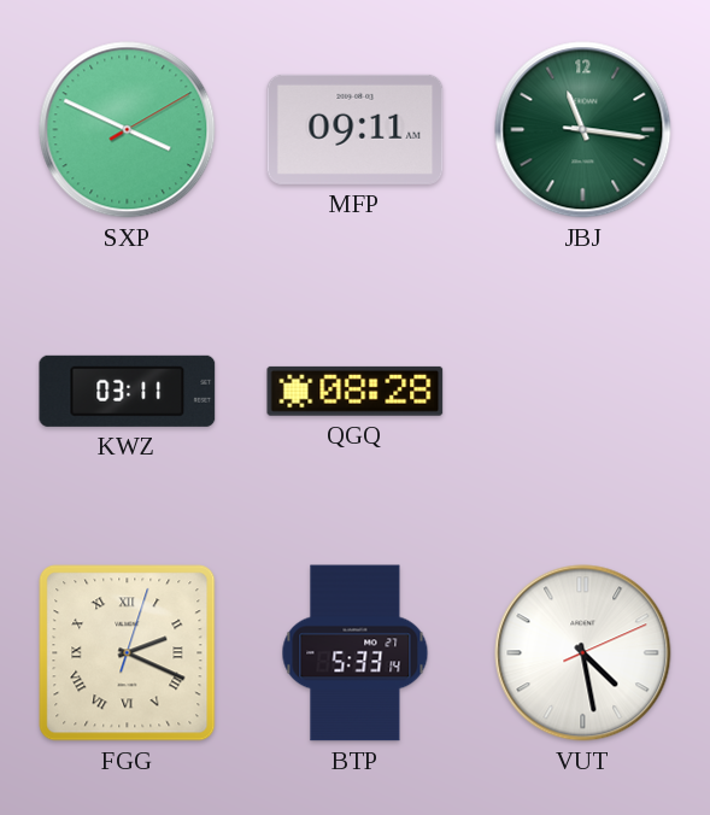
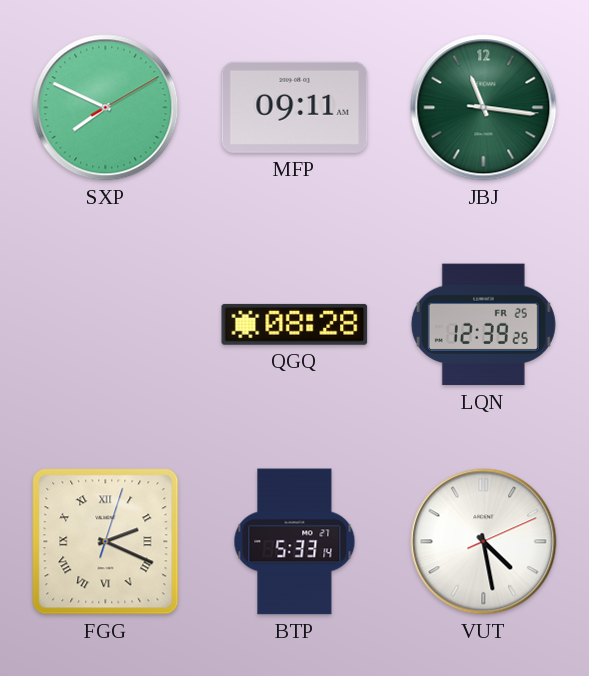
SXP: 3:49 -> 7:49
KWZ: 03:11 -> none
LQN: none -> 12:39
